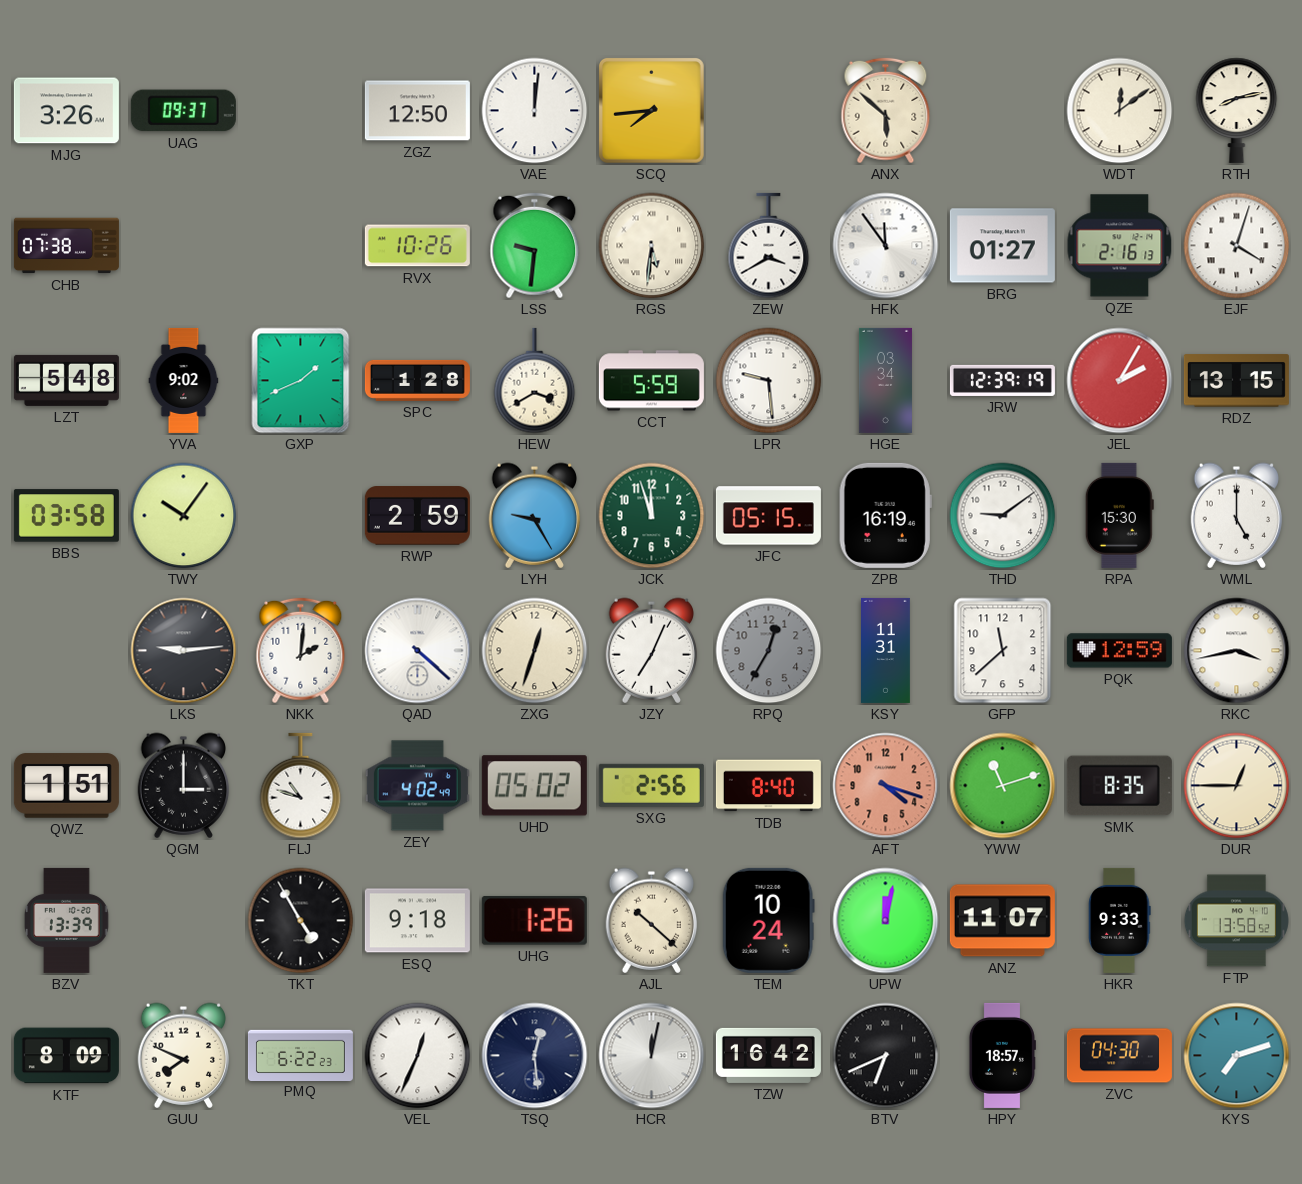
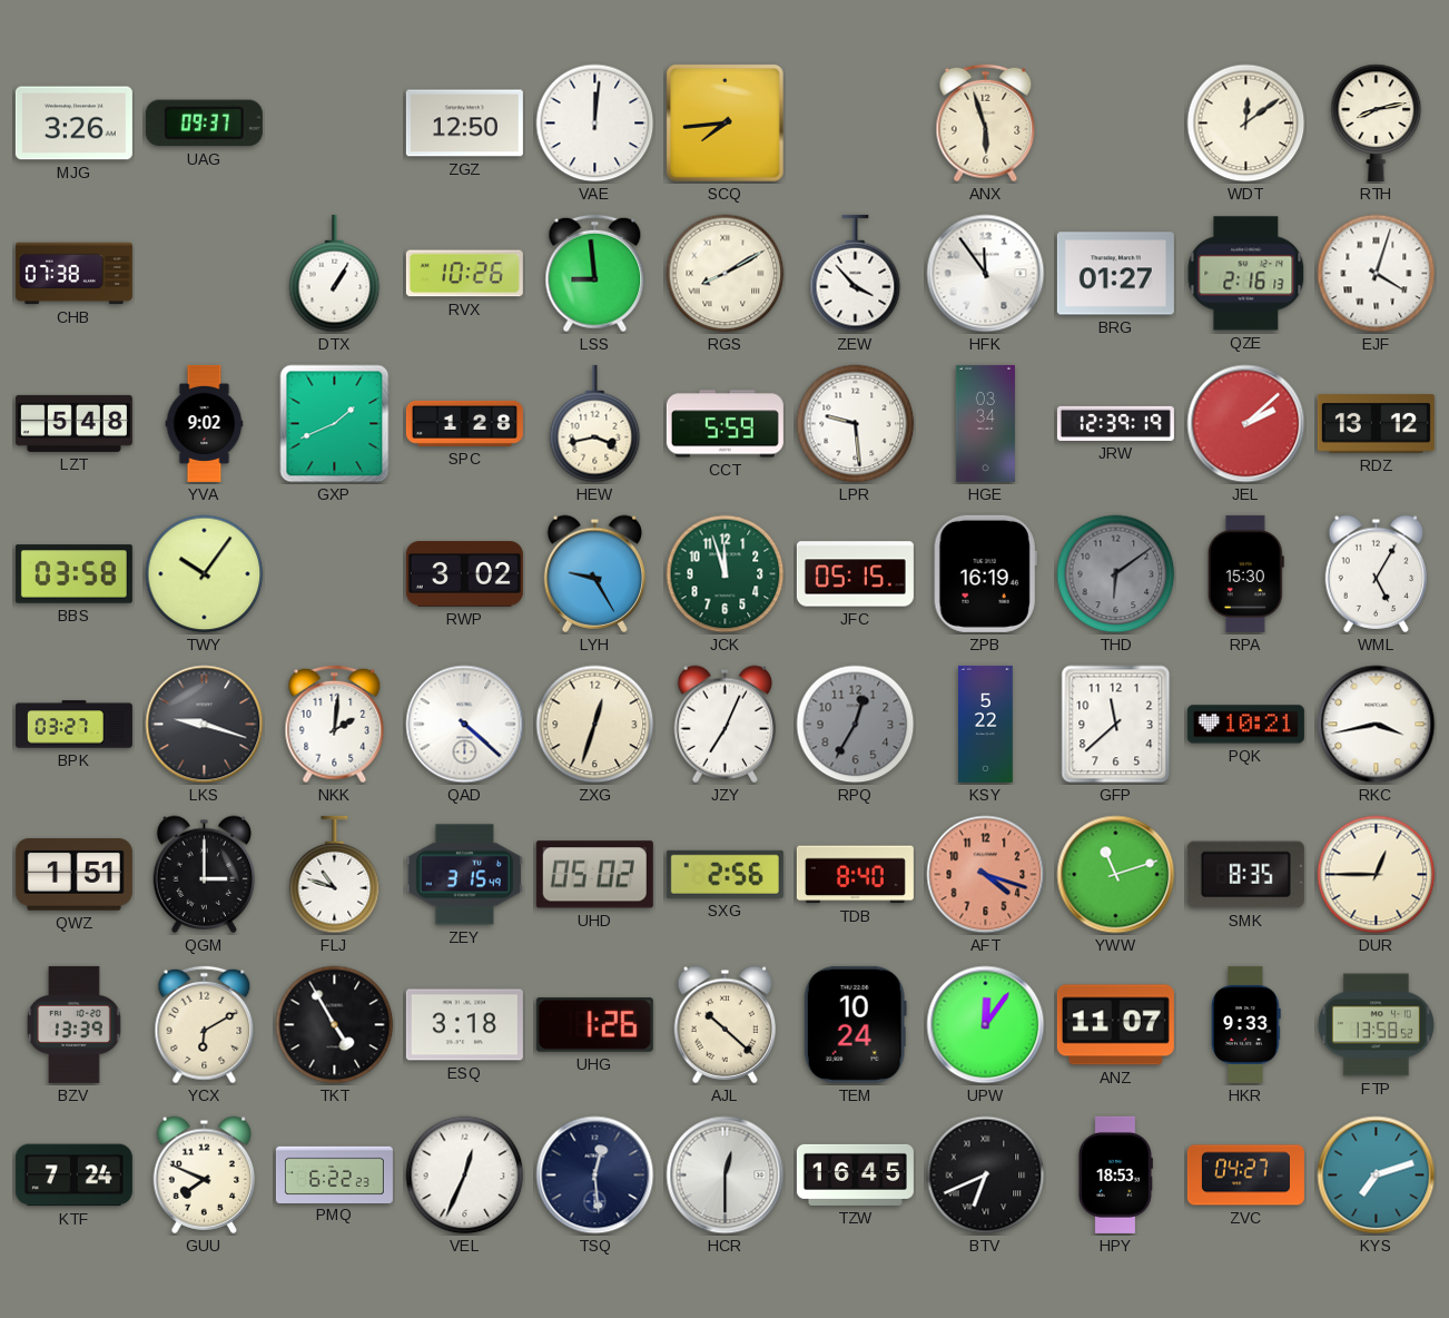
ANX: 5:52 -> 5:57
DTX: none -> 1:05
LSS: 9:31 -> 8:59
RGS: 5:31 -> 8:10
ZEW: 3:40 -> 3:53
HEW: 3:40 -> 3:43
JEL: 2:05 -> 2:08
RDZ: 13:15 -> 13:12
RWP: 2:59 -> 3:02
THD: 9:09 -> 6:09
THD dial: white -> grey
WML: 5:00 -> 5:05
BPK: none -> 03:27
LKS: 9:14 -> 9:18
KSY: 11:31 -> 5:22
PQK: 12:59 -> 10:21
ZEY: 4:02 -> 3:15
YCX: none -> 6:10
ESQ: 9:18 -> 3:18
UPW: 12:02 -> 12:06
KTF: 8:09 -> 7:24
HCR: 12:02 -> 12:30
TZW: 16:42 -> 16:45
HPY: 18:57 -> 18:53
ZVC: 04:30 -> 04:27
